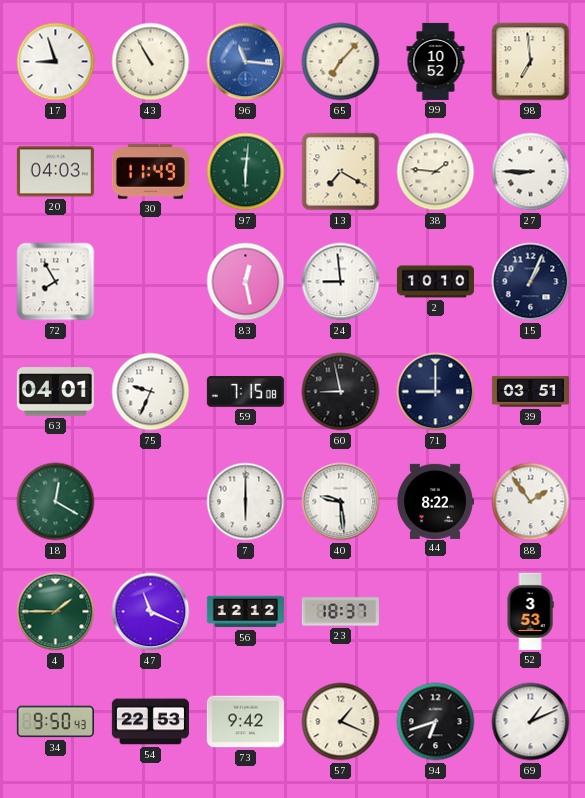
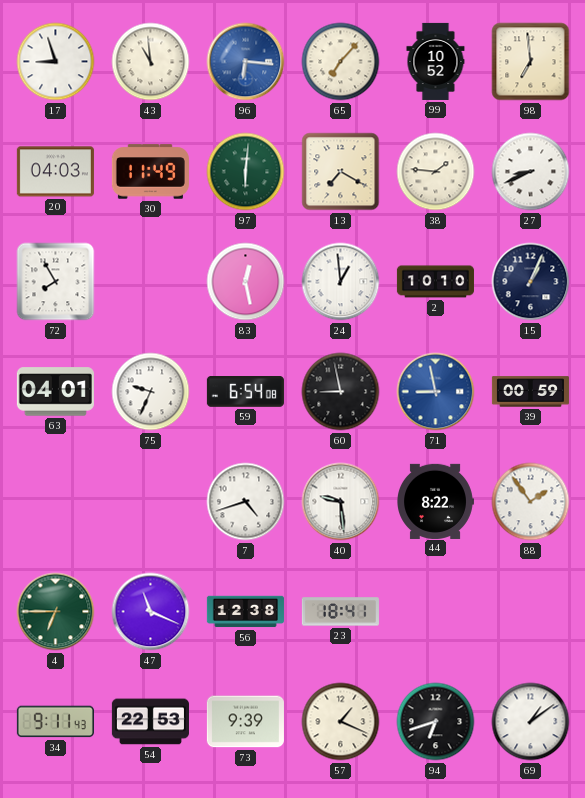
43: 10:55 -> 10:59
96: 11:16 -> 6:16
27: 8:45 -> 8:41
24: 8:59 -> 12:59
59: 7:15 -> 6:54
71: 9:00 -> 8:58
71 dial: navy -> blue
39: 03:51 -> 00:59
18: 12:20 -> none
7: 6:00 -> 4:42
4: 1:45 -> 6:45
56: 12:12 -> 12:38
23: 18:37 -> 18:41
52: 3:53 -> none
34: 9:50 -> 9:11
73: 9:42 -> 9:39
69: 1:11 -> 1:09
